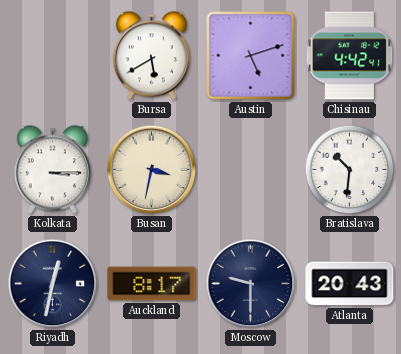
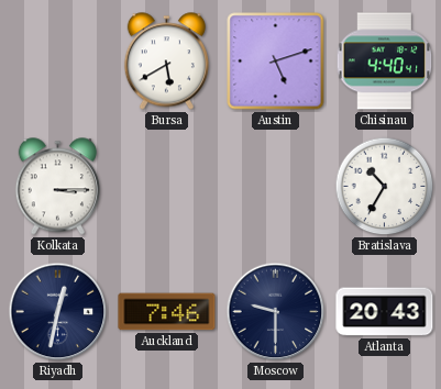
Chisinau: 4:42 -> 4:40
Busan: 3:32 -> none
Bratislava: 10:31 -> 10:35
Auckland: 8:17 -> 7:46
